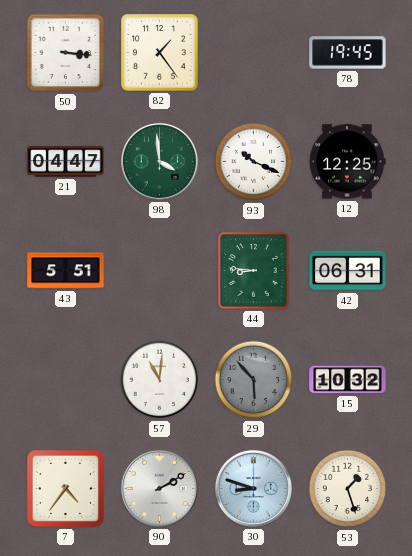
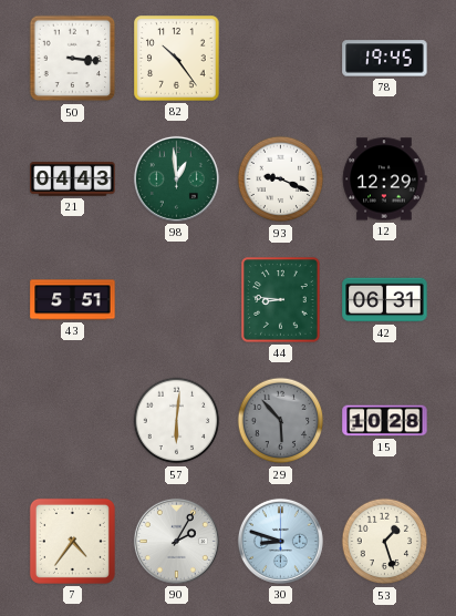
82: 1:24 -> 10:24
21: 04:47 -> 04:43
98: 3:59 -> 12:59
93: 10:19 -> 9:19
12: 12:25 -> 12:29
57: 11:01 -> 6:01
15: 10:32 -> 10:28
90: 2:10 -> 2:05
